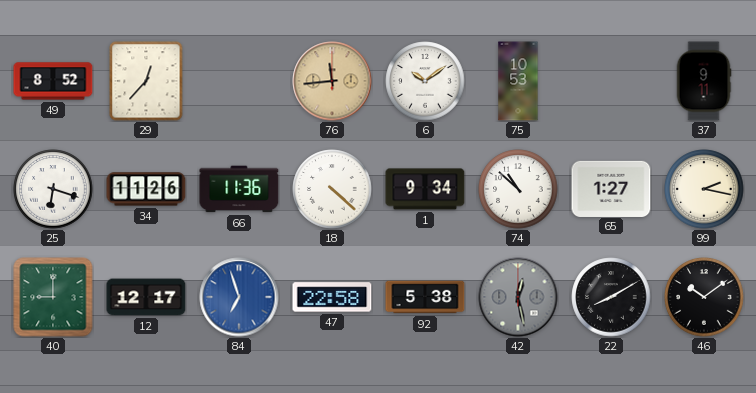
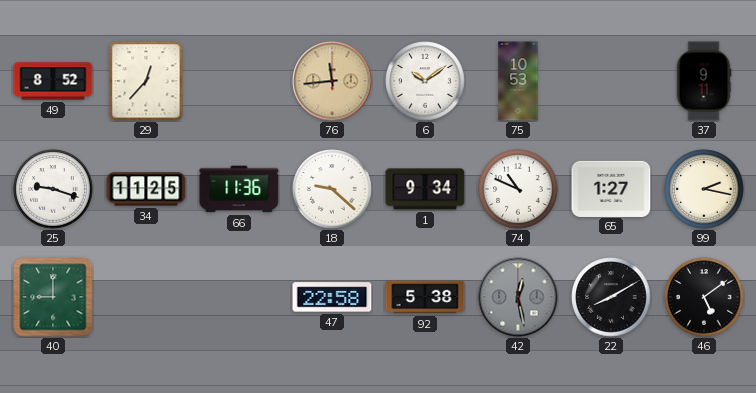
25: 6:18 -> 9:18
34: 11:26 -> 11:25
18: 4:22 -> 9:22
74: 10:52 -> 10:49
12: 12:17 -> none
84: 6:57 -> none
46: 10:09 -> 5:09
